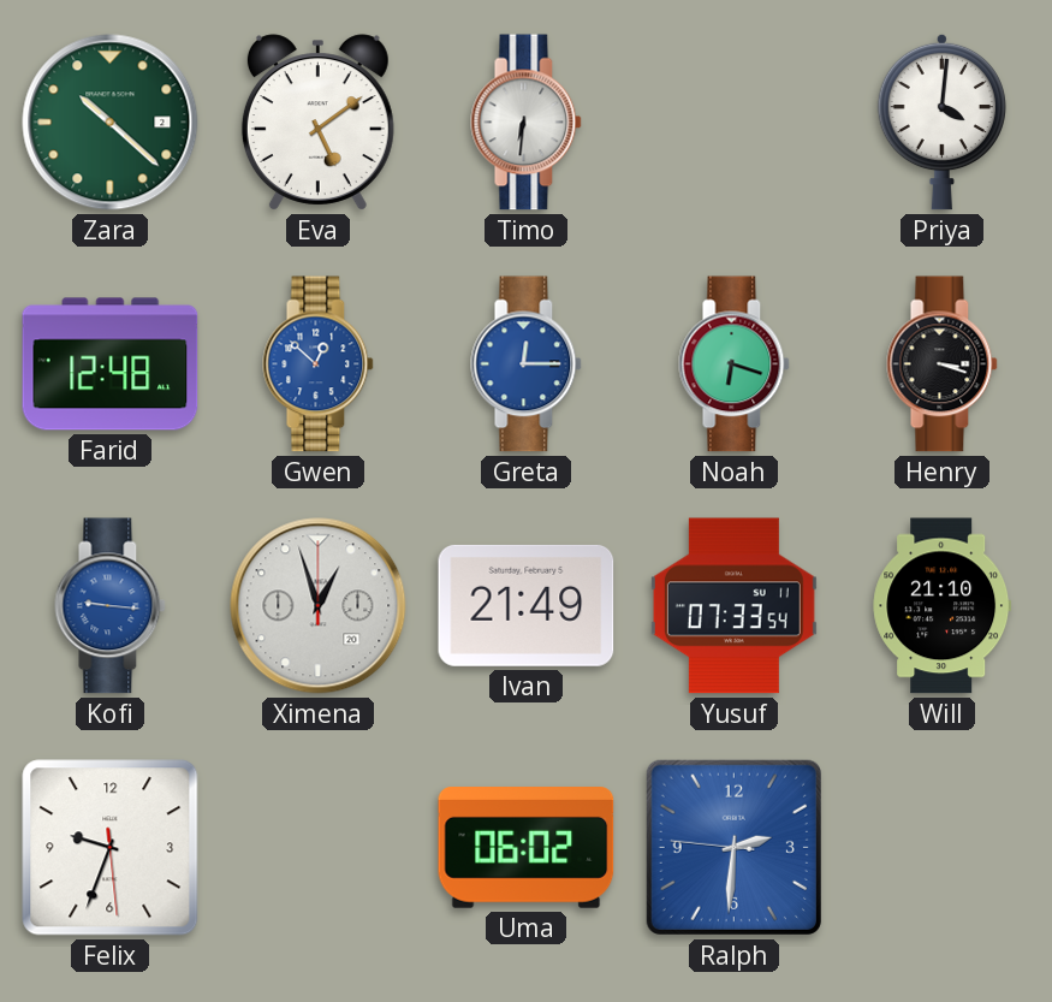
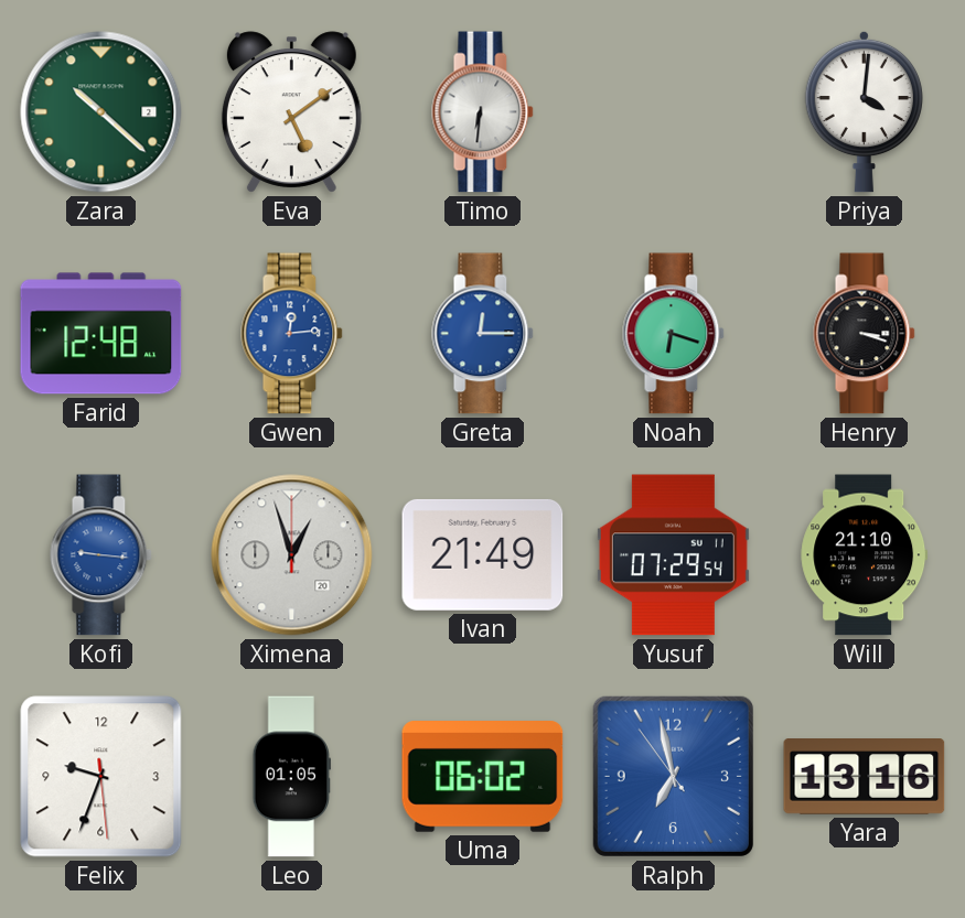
Gwen: 12:52 -> 12:14
Yusuf: 07:33 -> 07:29
Leo: none -> 01:05
Ralph: 2:30 -> 6:57
Yara: none -> 13:16
